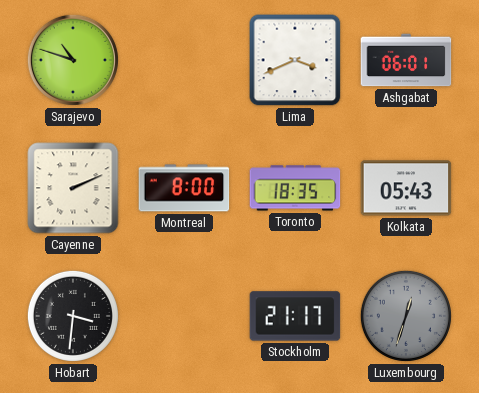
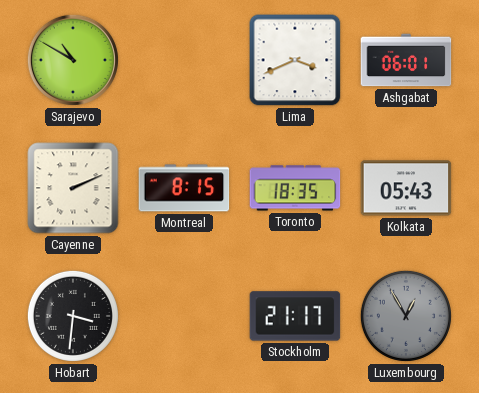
Sarajevo: 10:48 -> 10:50
Montreal: 8:00 -> 8:15
Luxembourg: 12:33 -> 12:55
